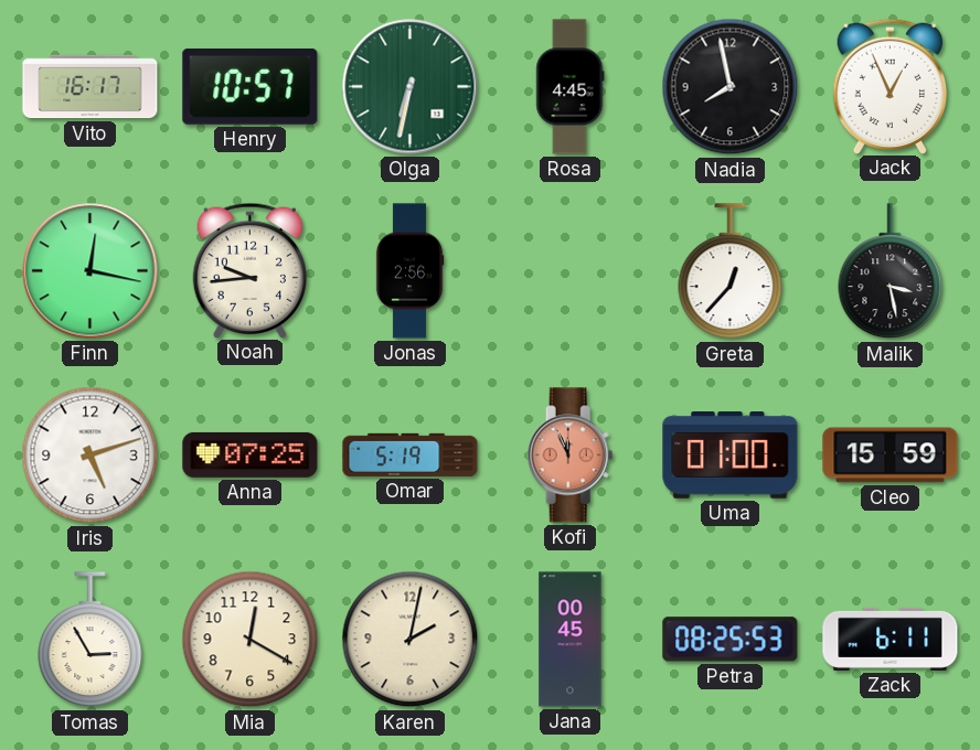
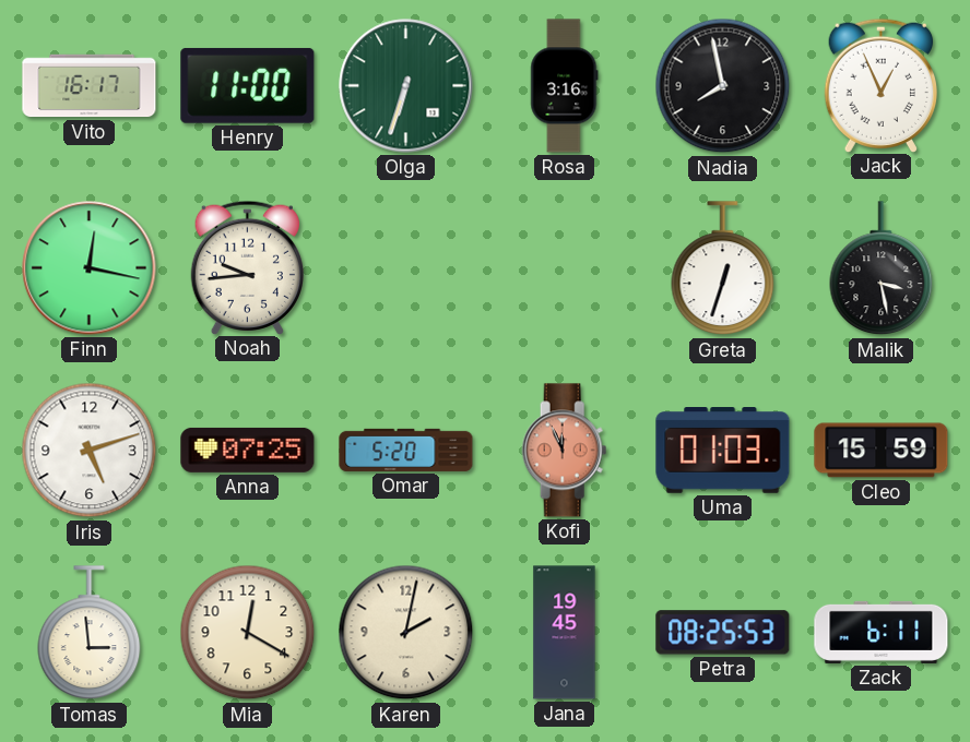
Henry: 10:57 -> 11:00
Olga: 6:32 -> 6:33
Rosa: 4:45 -> 3:16
Jonas: 2:56 -> none
Greta: 12:37 -> 12:33
Omar: 5:19 -> 5:20
Uma: 01:00 -> 01:03
Tomas: 2:55 -> 2:59
Jana: 00:45 -> 19:45
